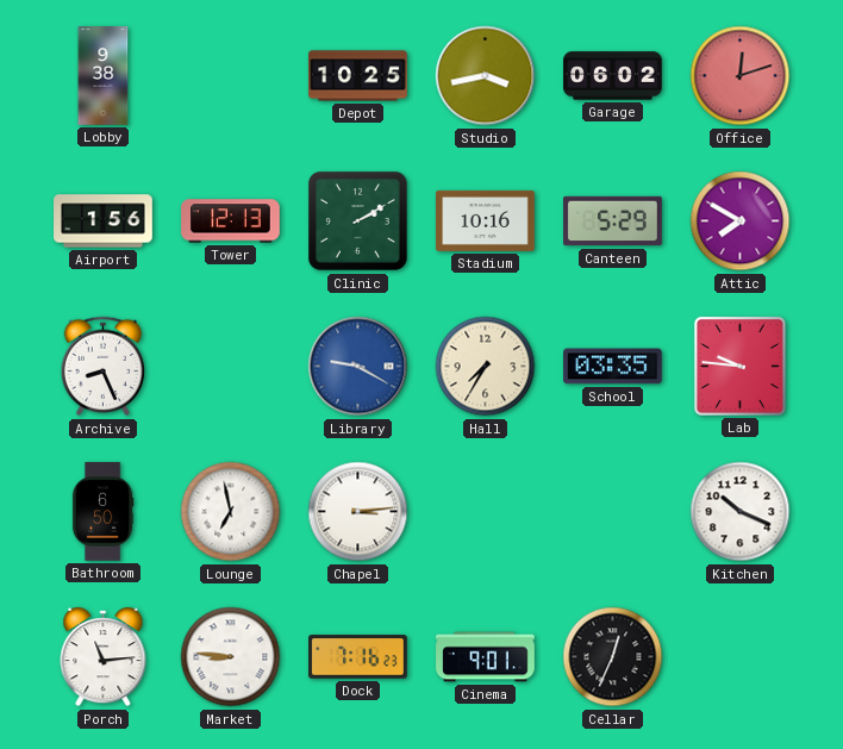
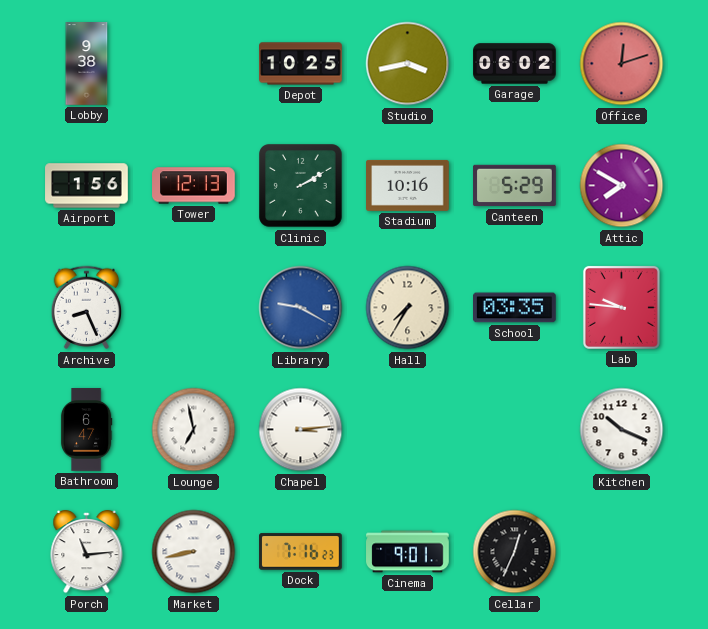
Bathroom: 6:50 -> 6:47
Market: 8:46 -> 8:43
